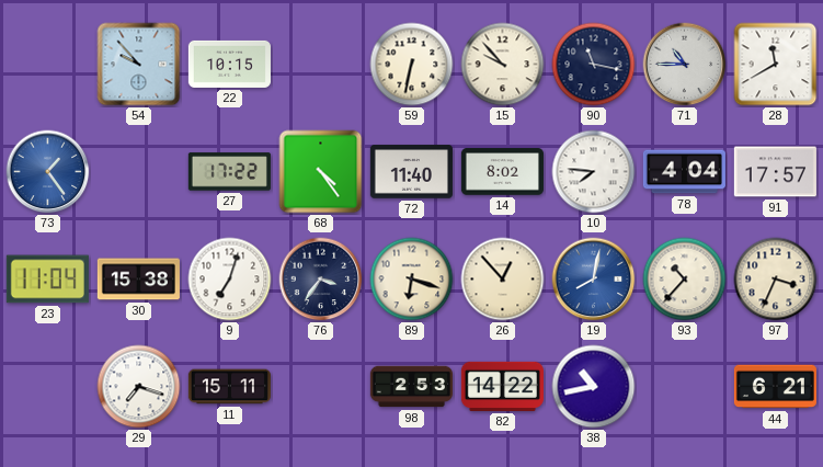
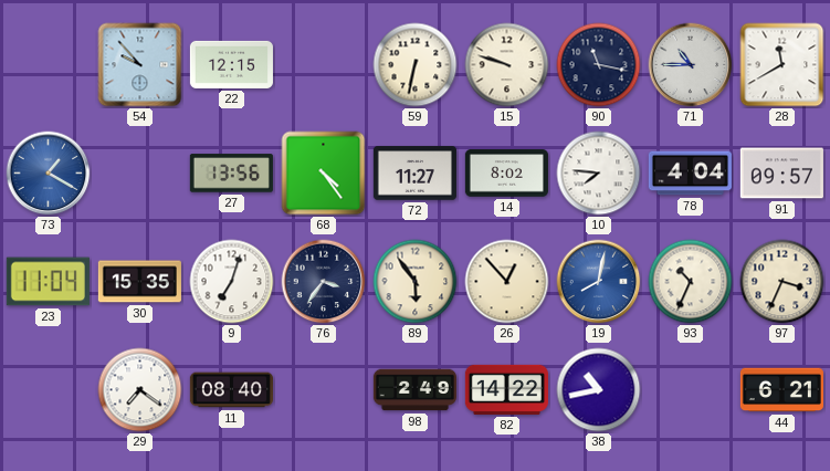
22: 10:15 -> 12:15
15: 9:53 -> 9:48
73: 1:24 -> 1:20
27: 17:22 -> 13:56
72: 11:40 -> 11:27
91: 17:57 -> 09:57
30: 15:38 -> 15:35
89: 6:18 -> 5:54
93: 10:37 -> 10:34
29: 7:18 -> 7:21
11: 15:11 -> 08:40
98: 2:53 -> 2:49
